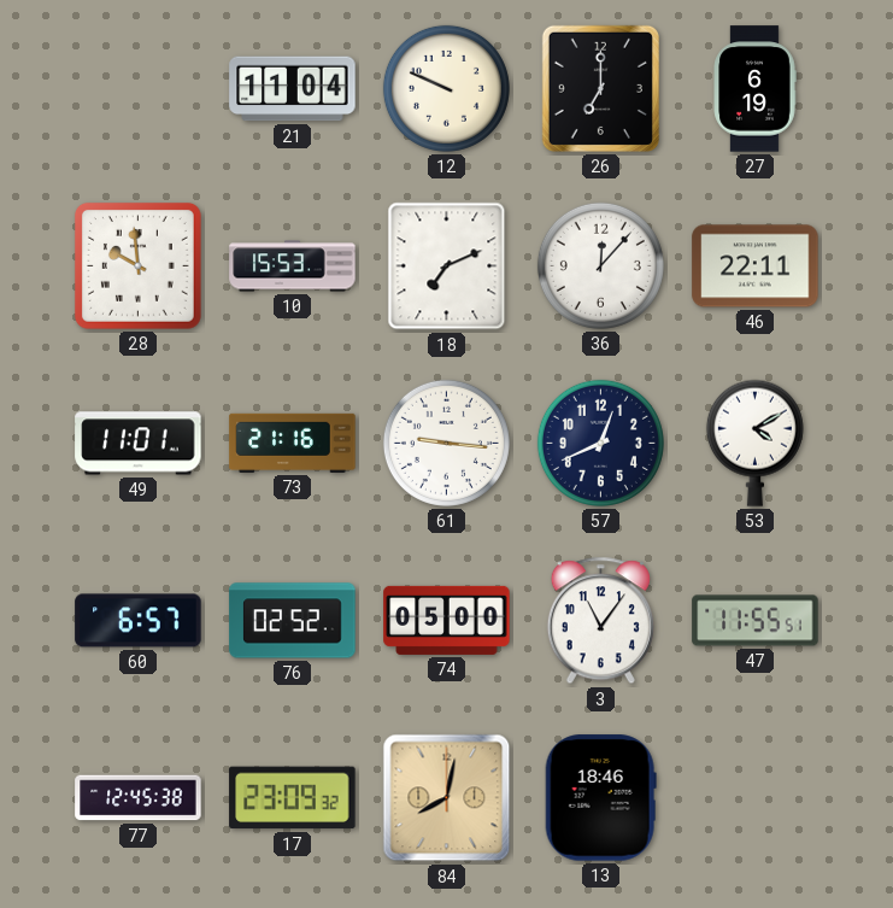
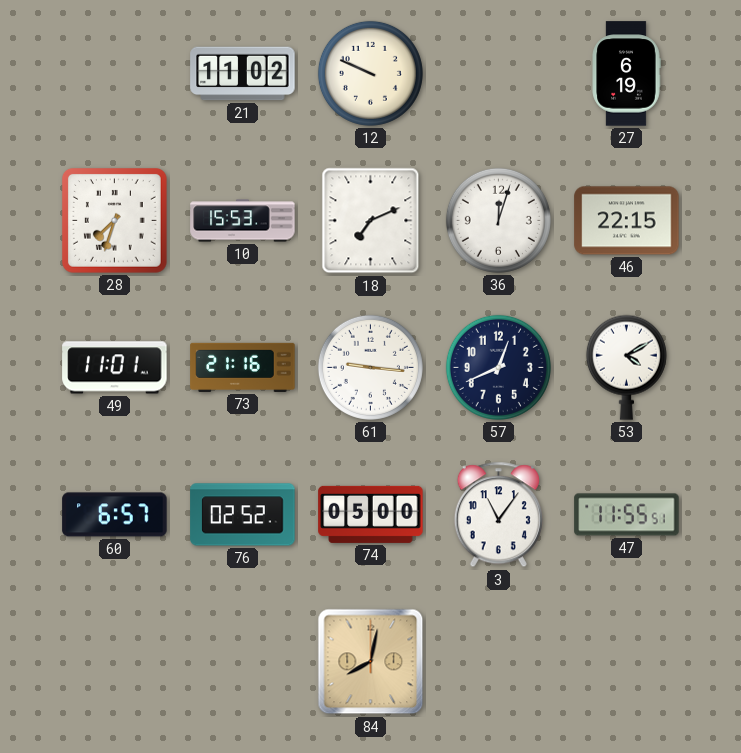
21: 11:04 -> 11:02
26: 7:00 -> none
28: 9:59 -> 7:33
36: 12:07 -> 12:03
46: 22:11 -> 22:15
77: 12:45 -> none
17: 23:09 -> none
13: 18:46 -> none
